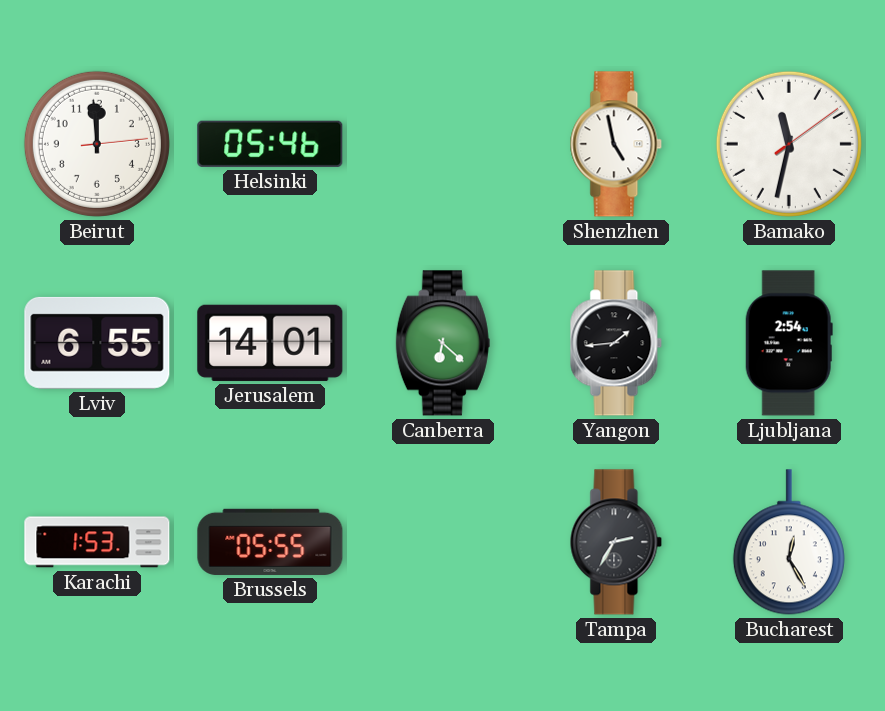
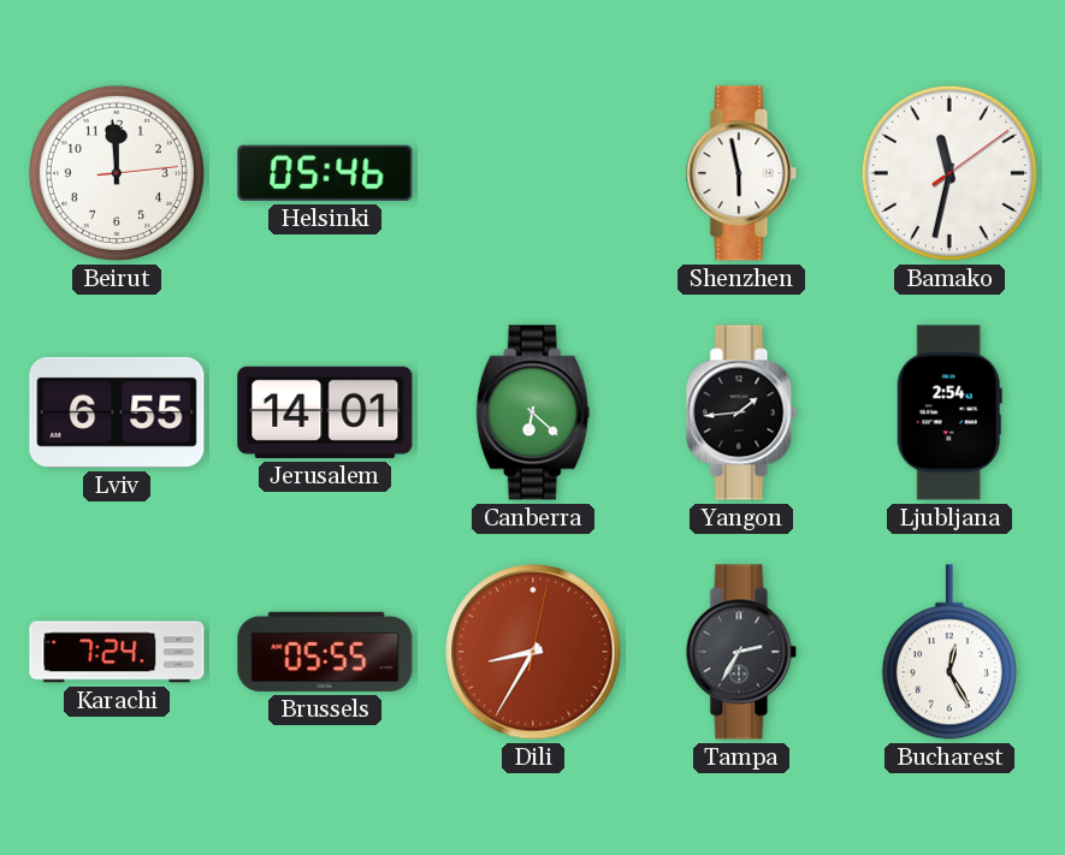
Shenzhen: 4:58 -> 5:58
Karachi: 1:53 -> 7:24
Dili: none -> 8:35
